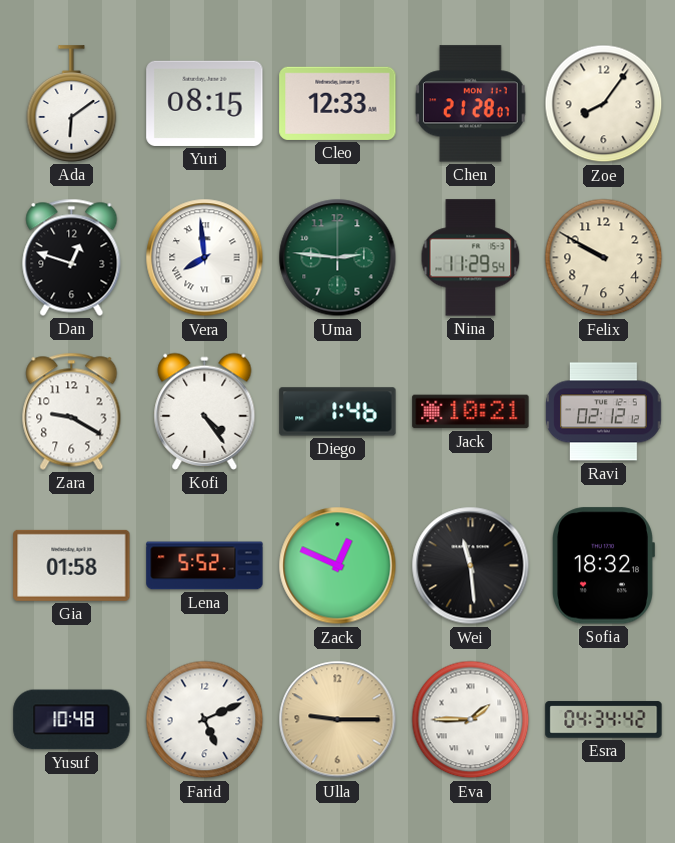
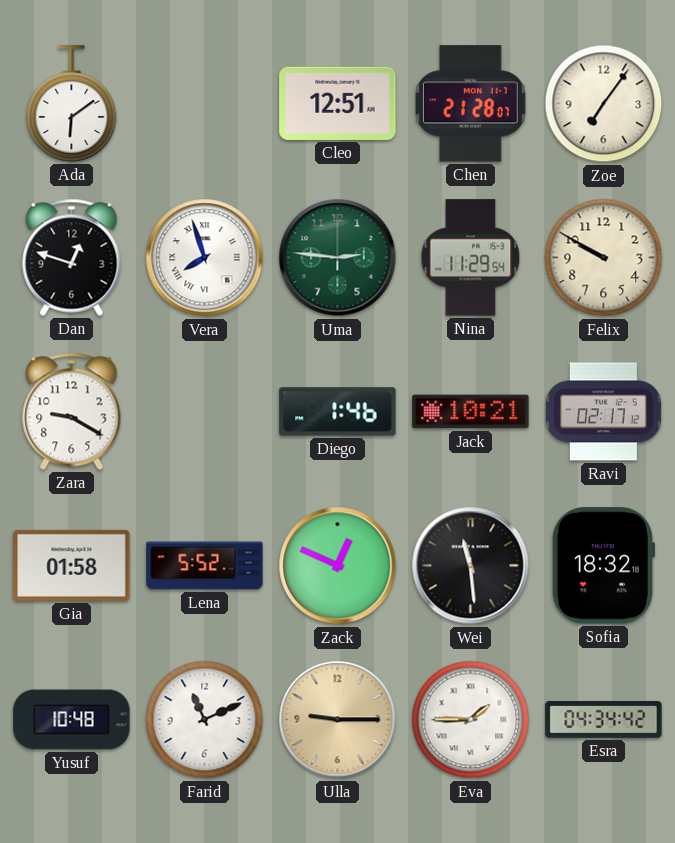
Yuri: 08:15 -> none
Cleo: 12:33 -> 12:51
Zoe: 8:06 -> 7:06
Vera: 7:59 -> 7:57
Kofi: 4:24 -> none
Ravi: 02:12 -> 02:17
Farid: 5:11 -> 11:11
